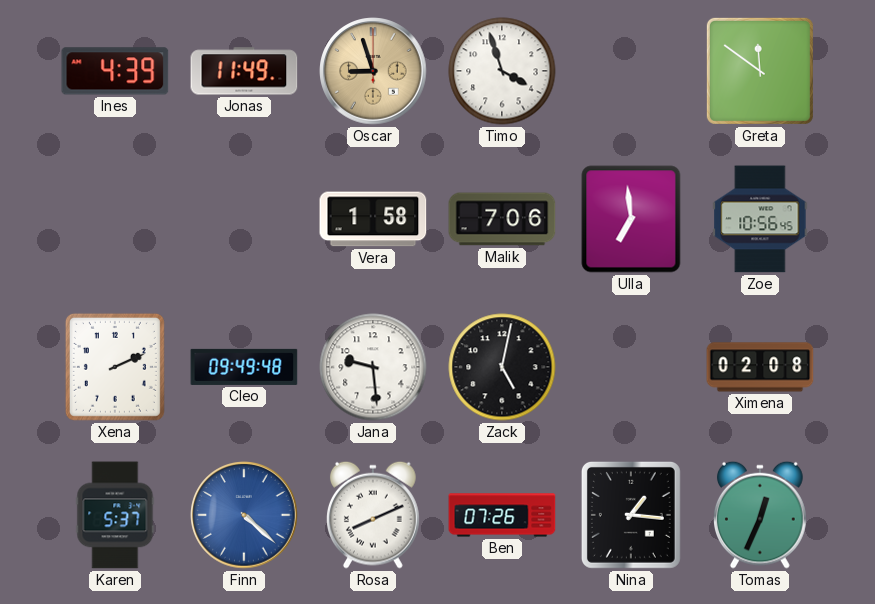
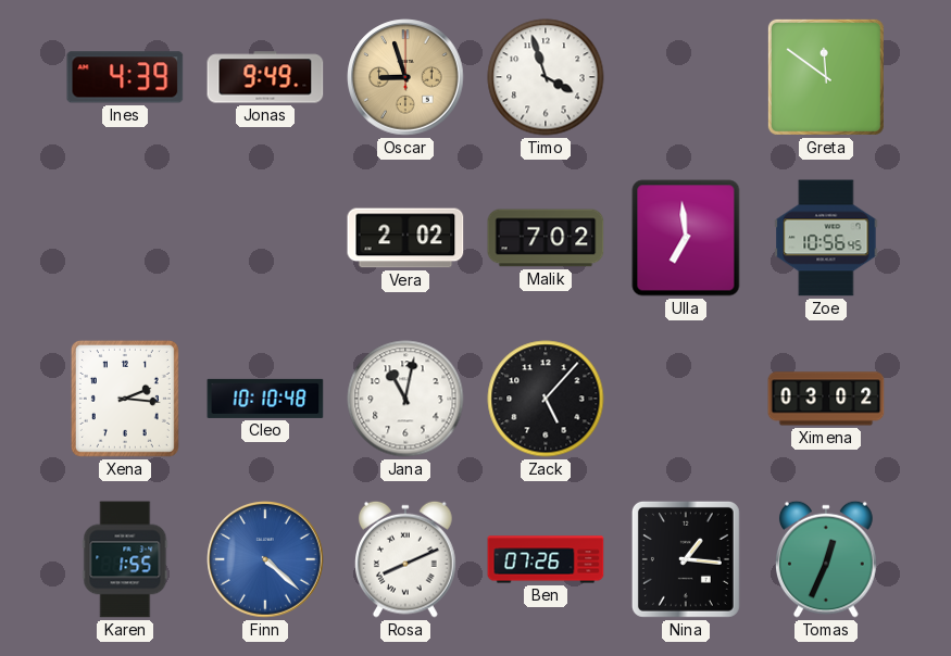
Jonas: 11:49 -> 9:49
Vera: 1:58 -> 2:02
Malik: 7:06 -> 7:02
Xena: 2:11 -> 2:16
Cleo: 09:49 -> 10:10
Jana: 9:29 -> 11:02
Zack: 5:02 -> 5:07
Ximena: 02:08 -> 03:02
Karen: 5:37 -> 1:55
